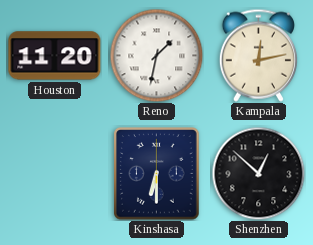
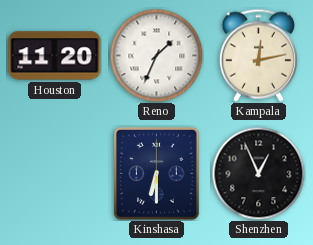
Reno: 1:32 -> 1:34
Shenzhen: 12:52 -> 12:56
